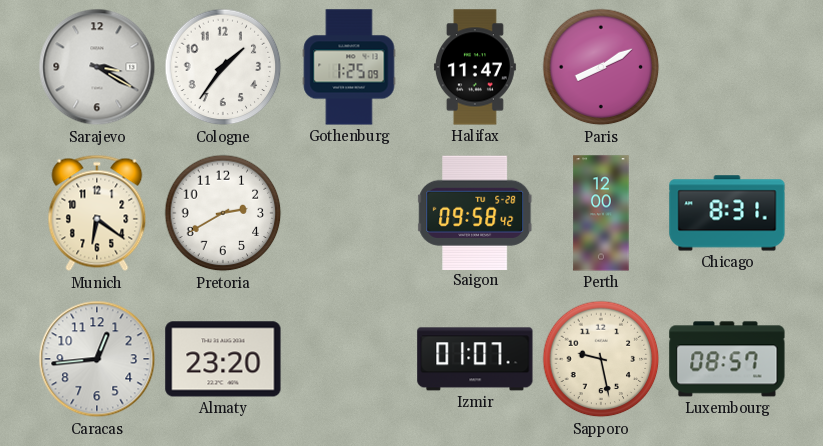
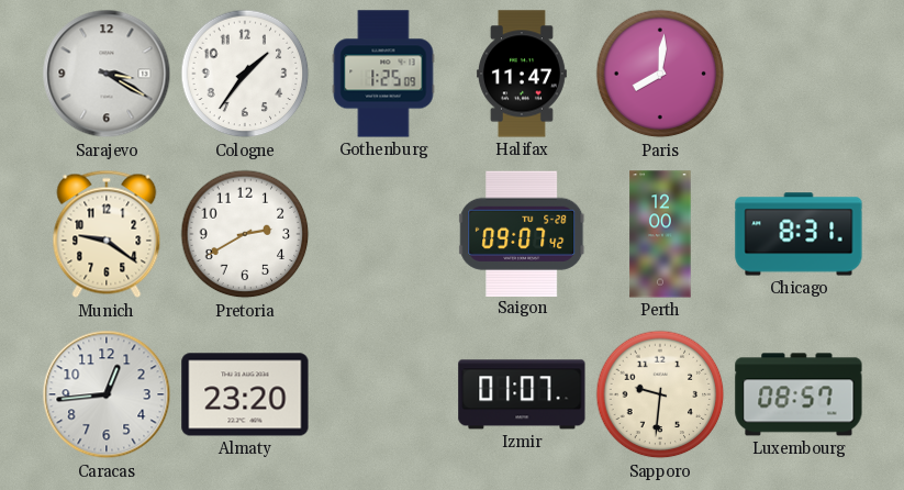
Paris: 8:10 -> 8:01
Munich: 6:21 -> 9:21
Saigon: 09:58 -> 09:07
Sapporo: 9:28 -> 9:31
